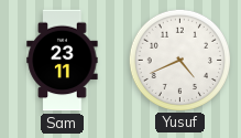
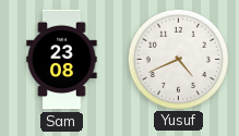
Sam: 23:11 -> 23:08
